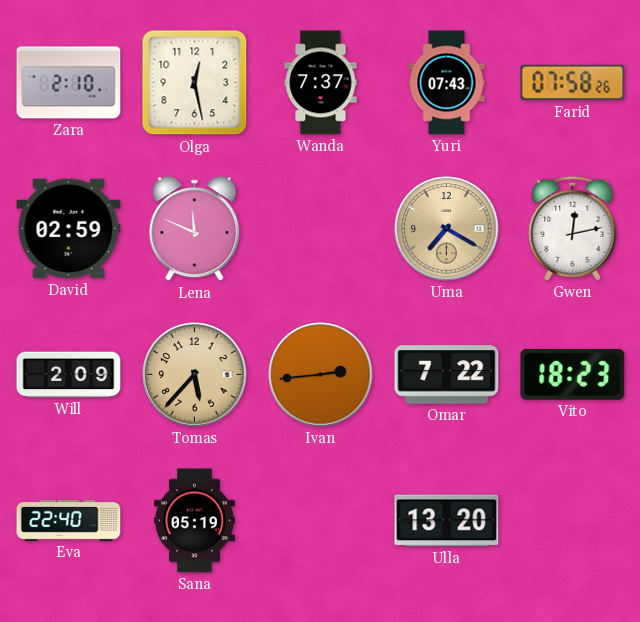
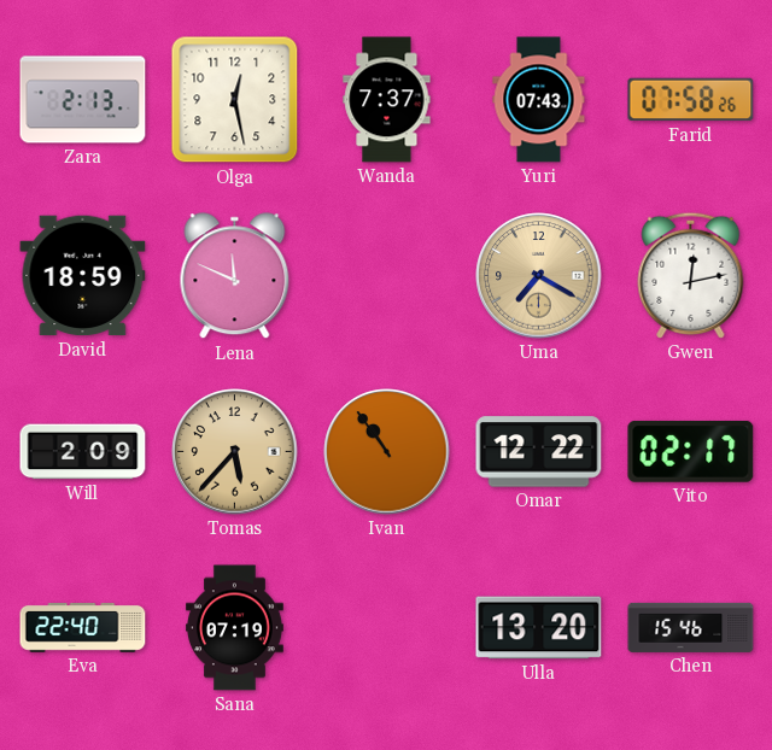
Zara: 2:10 -> 2:13
David: 02:59 -> 18:59
Ivan: 2:44 -> 10:54
Omar: 7:22 -> 12:22
Vito: 18:23 -> 02:17
Sana: 05:19 -> 07:19
Chen: none -> 15:46
